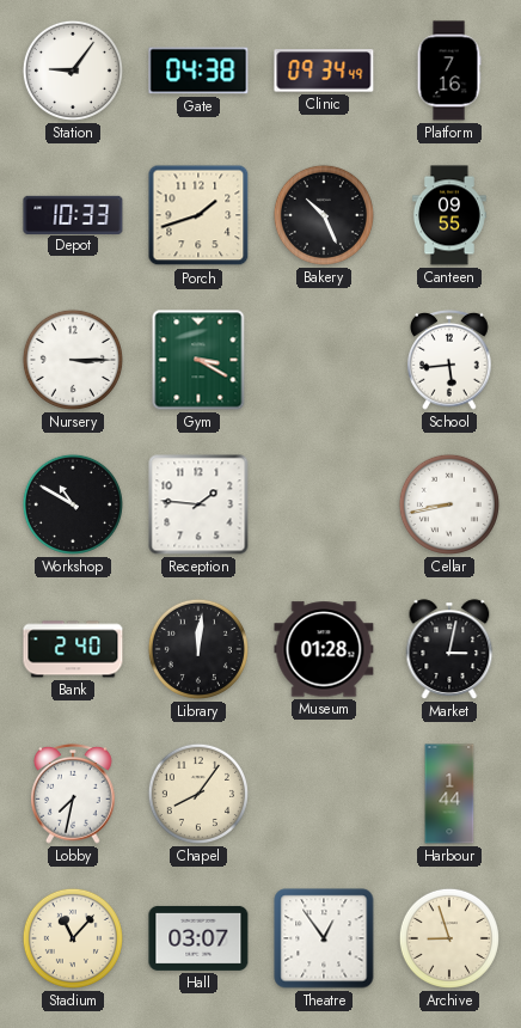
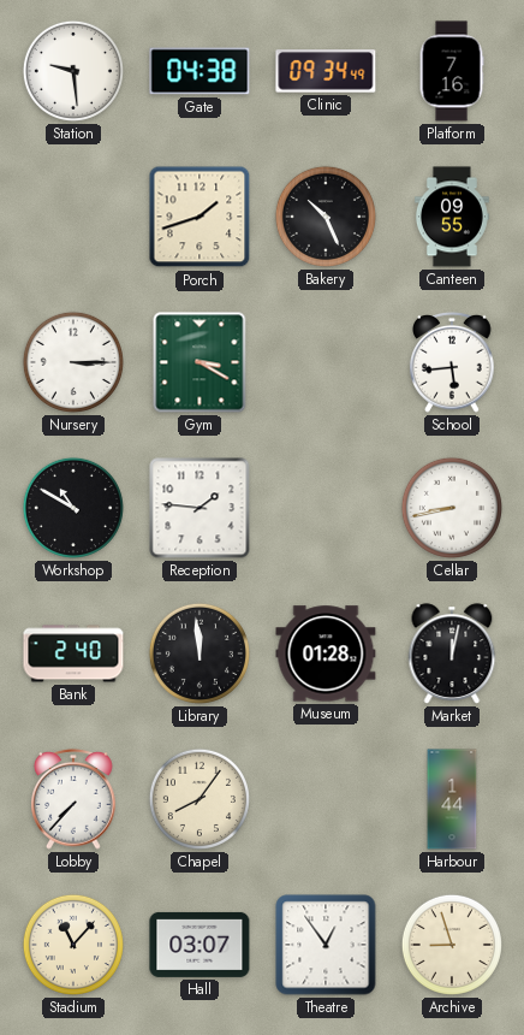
Station: 9:06 -> 9:29
Depot: 10:33 -> none
Library: 12:01 -> 11:59
Market: 3:02 -> 12:02
Lobby: 7:32 -> 7:37
